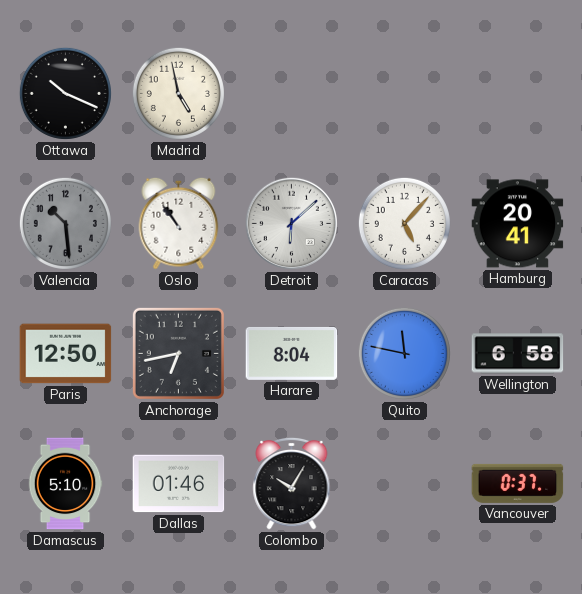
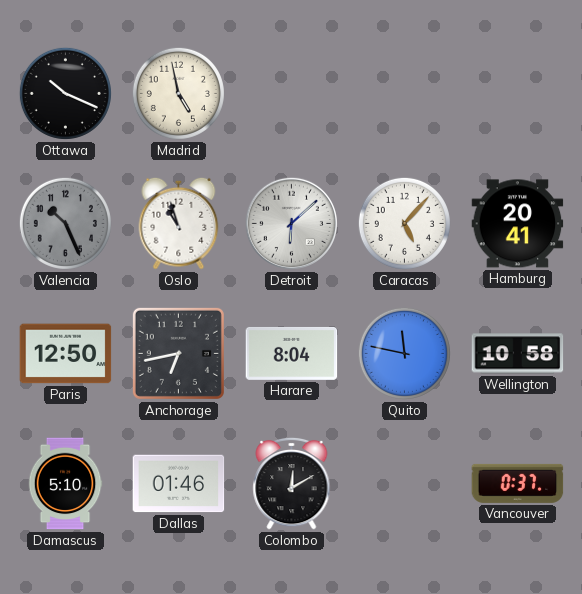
Valencia: 10:29 -> 10:26
Oslo: 10:54 -> 10:57
Wellington: 6:58 -> 10:58
Colombo: 10:05 -> 12:10
